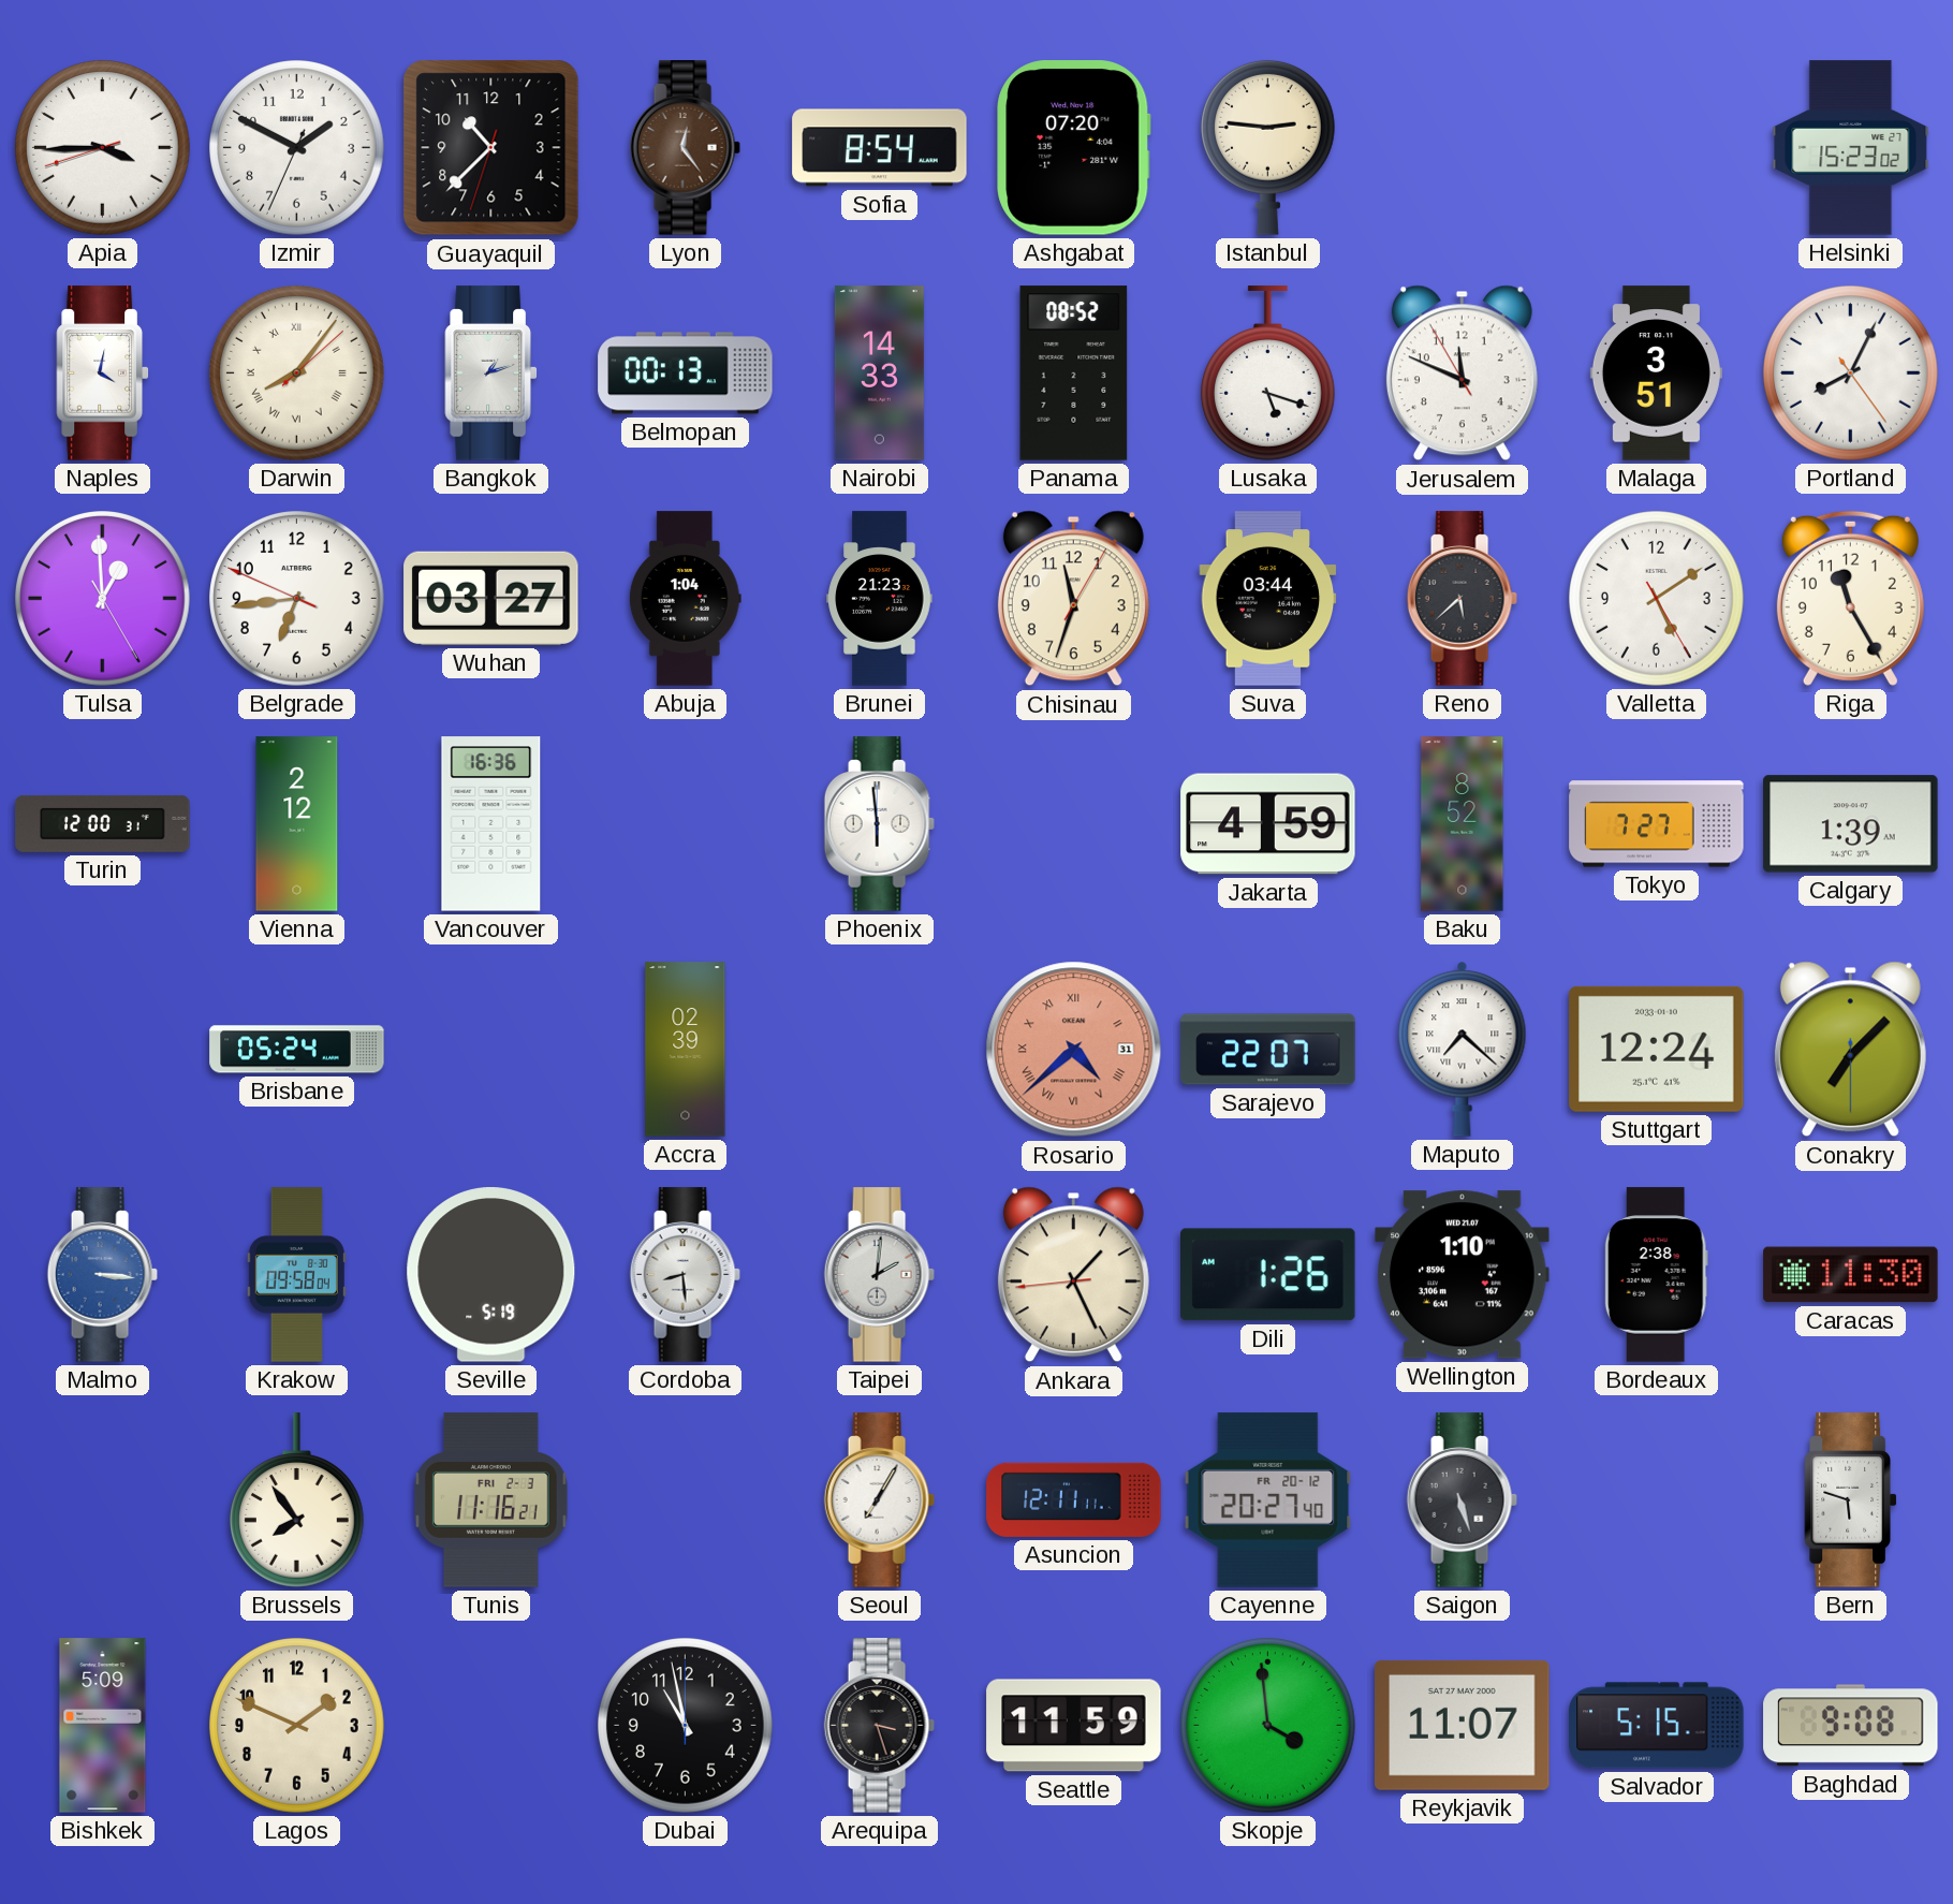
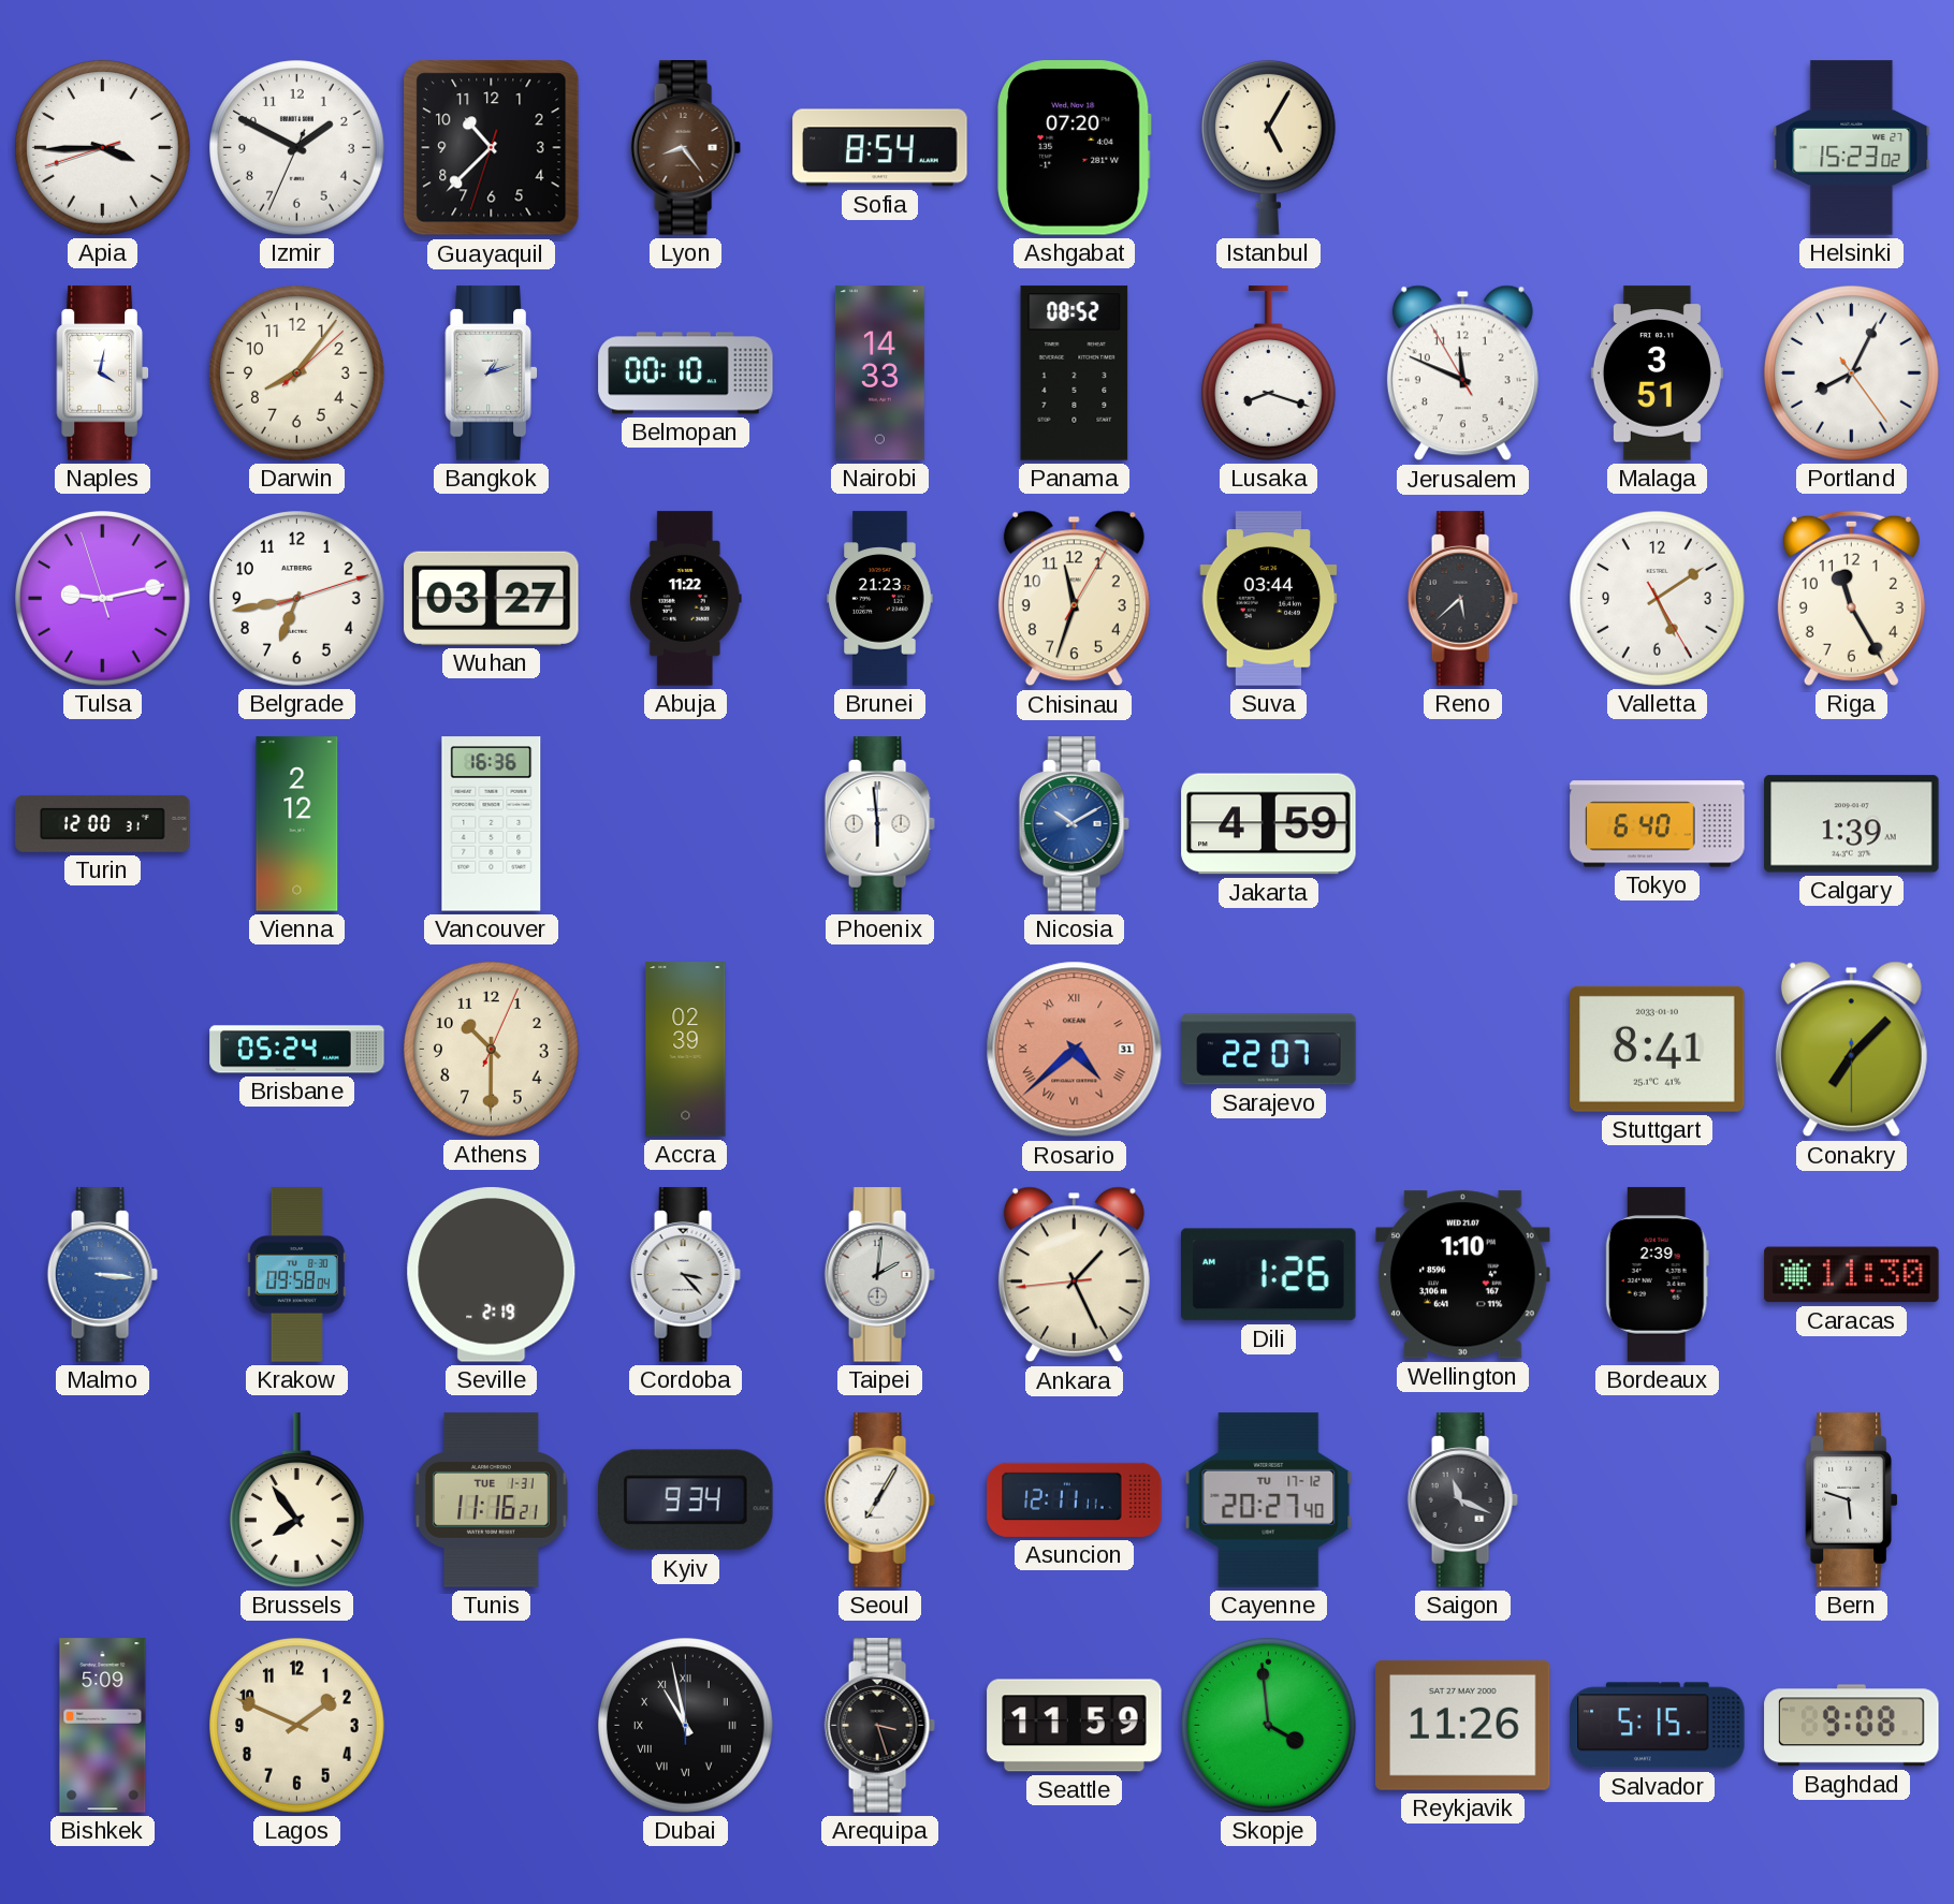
Lyon: 12:24 -> 8:24
Istanbul: 2:46 -> 5:05
Darwin numerals: Roman -> Arabic
Belmopan: 00:13 -> 00:10
Lusaka: 5:18 -> 8:18
Tulsa: 12:59 -> 9:12
Belgrade: 6:43:49 -> 6:43:12
Abuja: 1:04 -> 11:22
Nicosia: none -> 10:10
Baku: 8:52 -> none
Tokyo: 7:27 -> 6:40
Athens: none -> 10:30
Maputo: 7:22 -> none
Stuttgart: 12:24 -> 8:41
Seville: 5:19 -> 2:19
Cordoba: 8:29 -> 3:23
Bordeaux: 2:38 -> 2:39
Tunis date: FRI 2-3 -> TUE 1-31
Kyiv: none -> 9:34
Cayenne date: FR 20-12 -> TU 17-12
Saigon: 5:27 -> 11:19
Dubai numerals: Arabic -> Roman
Reykjavik: 11:07 -> 11:26
